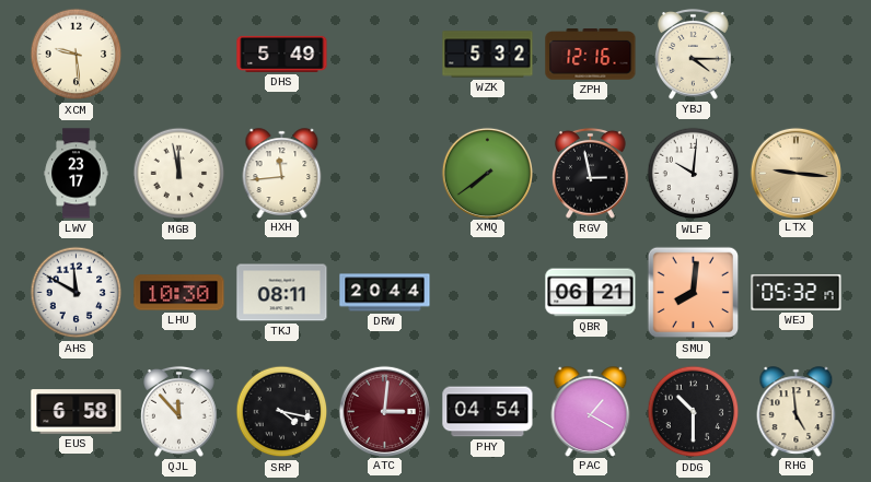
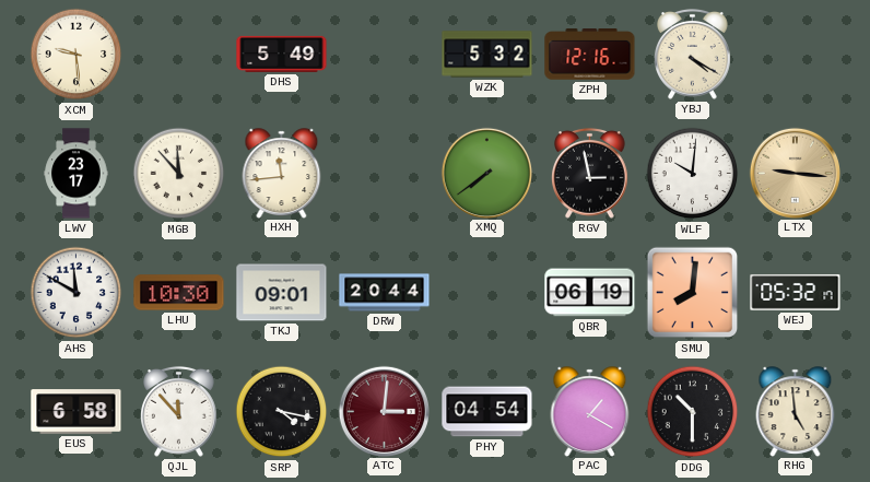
YBJ: 4:15 -> 4:20
MGB: 11:58 -> 11:53
TKJ: 08:11 -> 09:01
QBR: 06:21 -> 06:19
